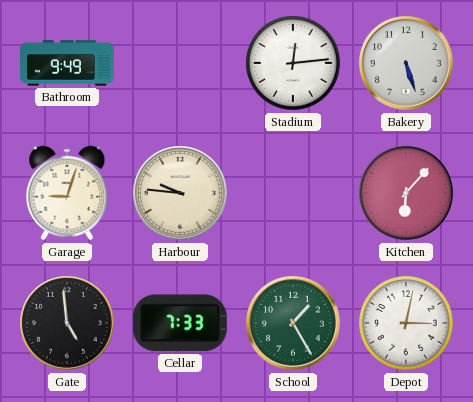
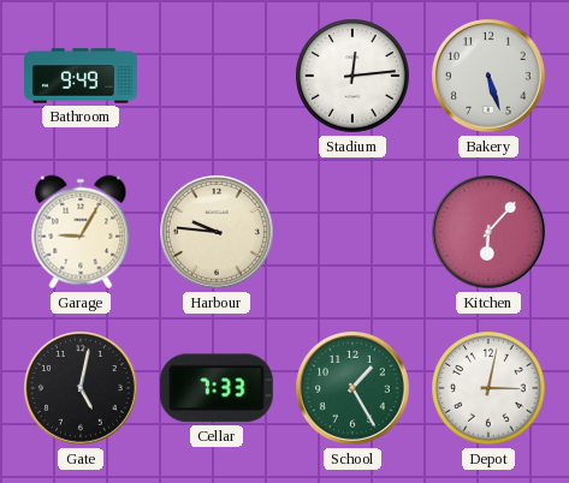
Garage: 9:03 -> 9:05
Gate: 4:59 -> 5:02
